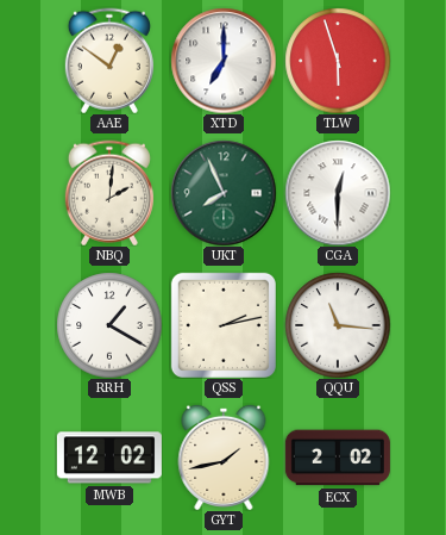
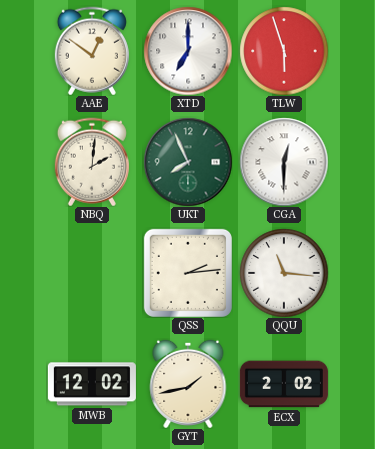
RRH: 1:20 -> none
QSS: 2:13 -> 2:14
